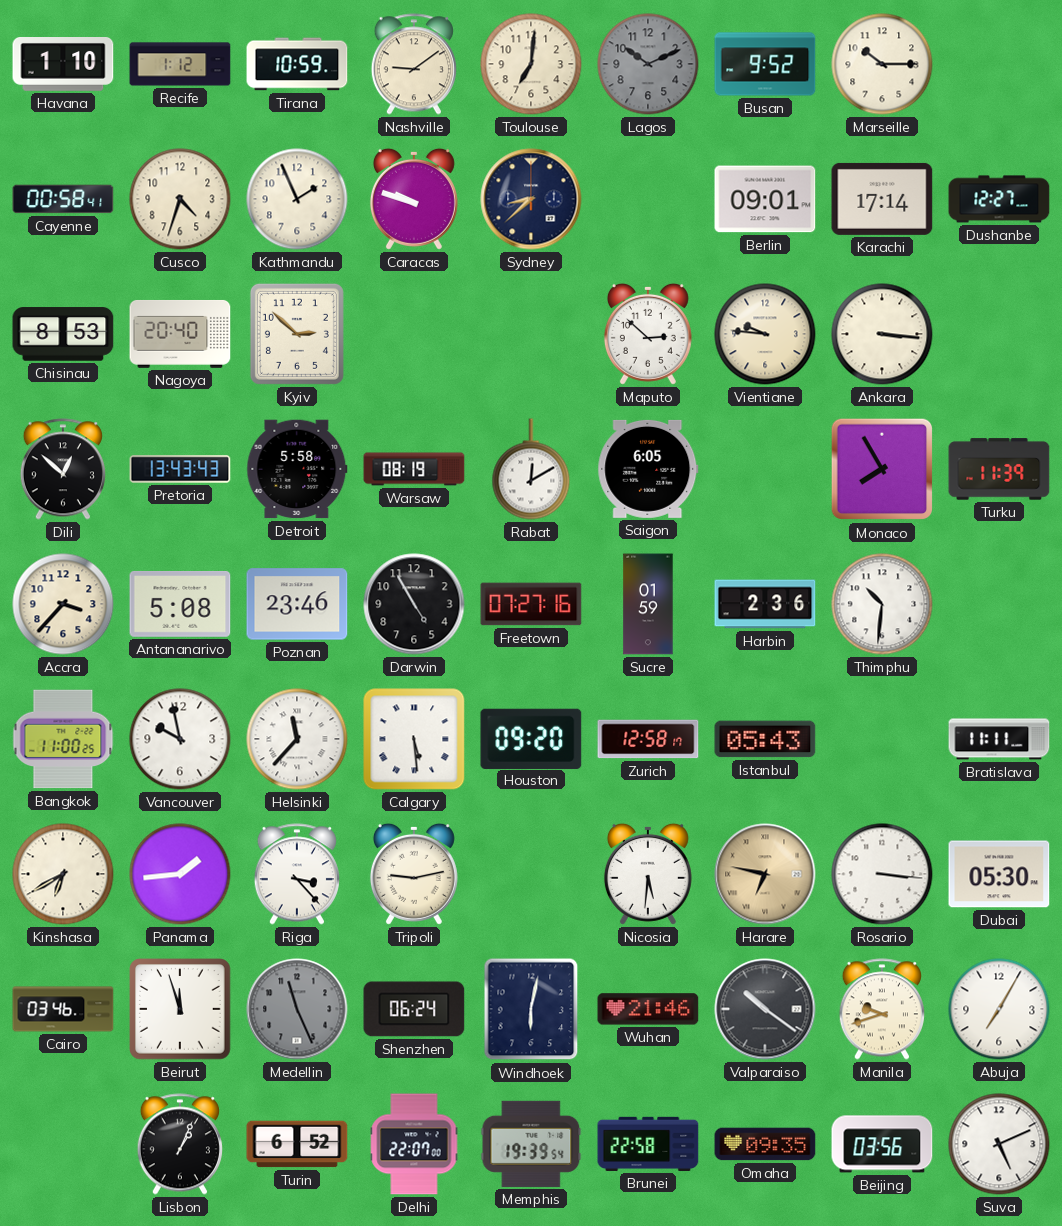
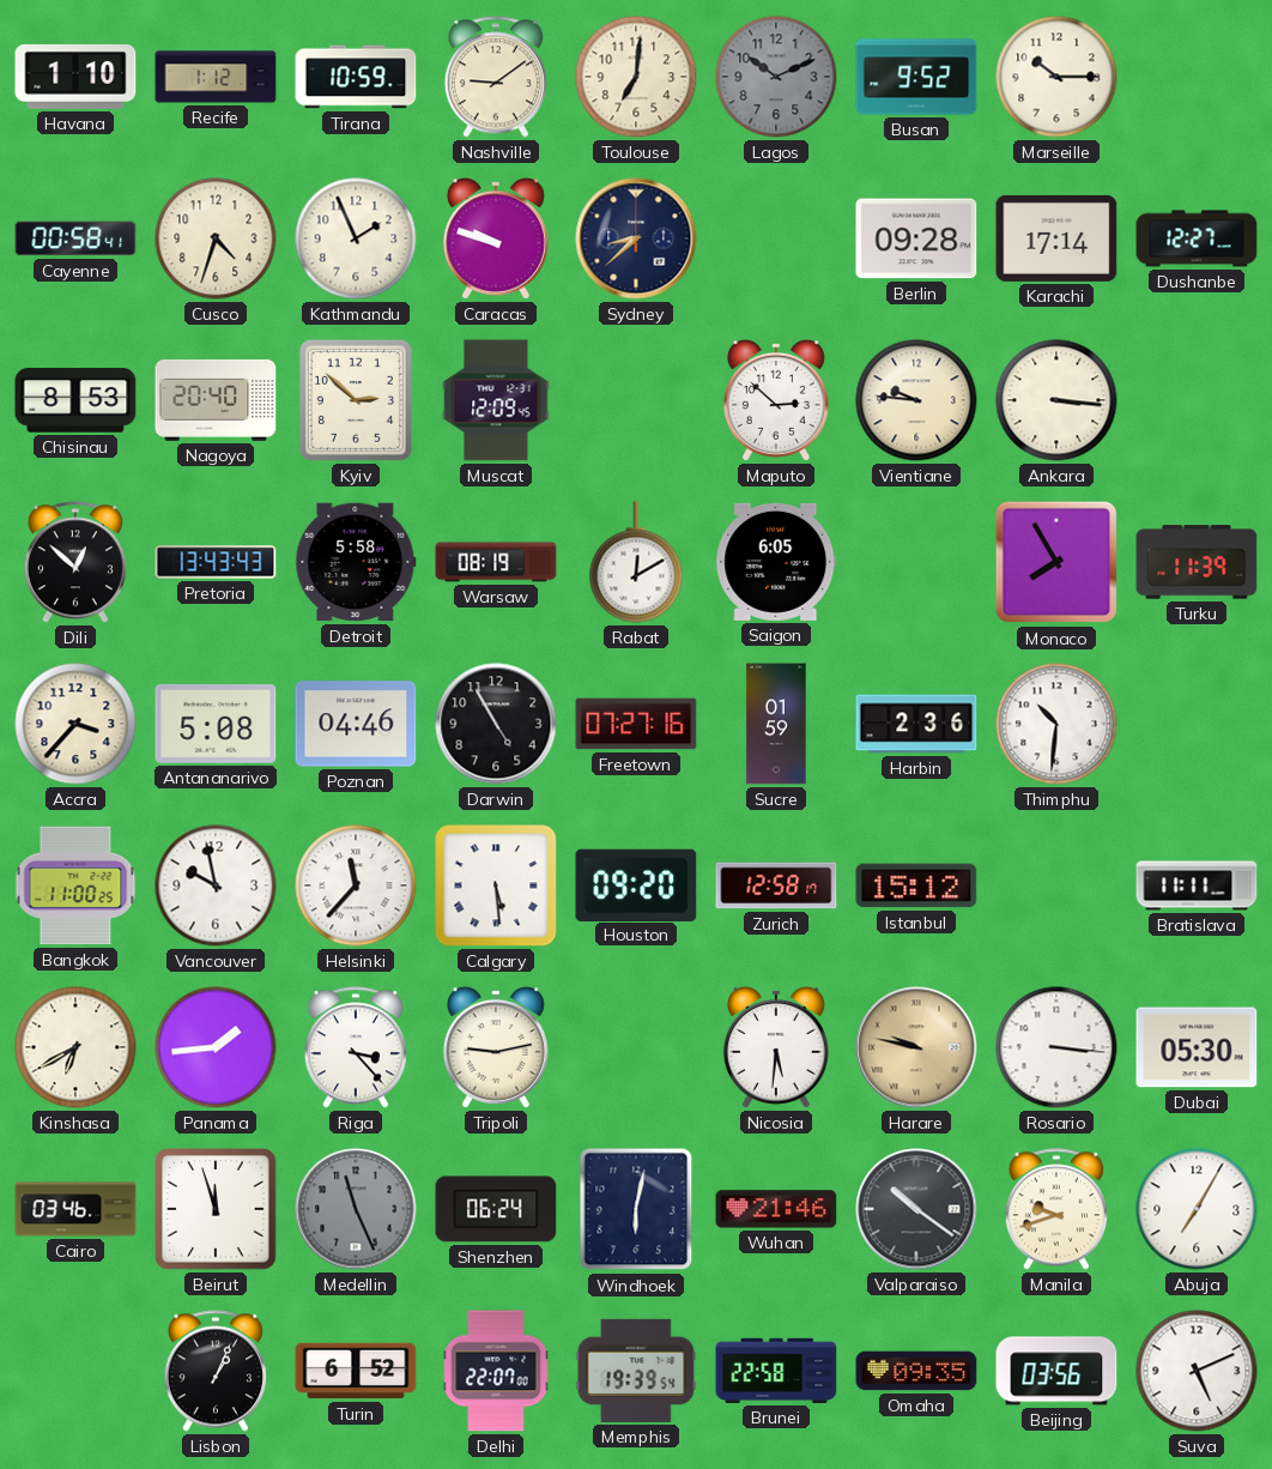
Berlin: 09:01 -> 09:28
Muscat: none -> 12:09
Poznan: 23:46 -> 04:46
Istanbul: 05:43 -> 15:12
Harare: 6:47 -> 9:47
